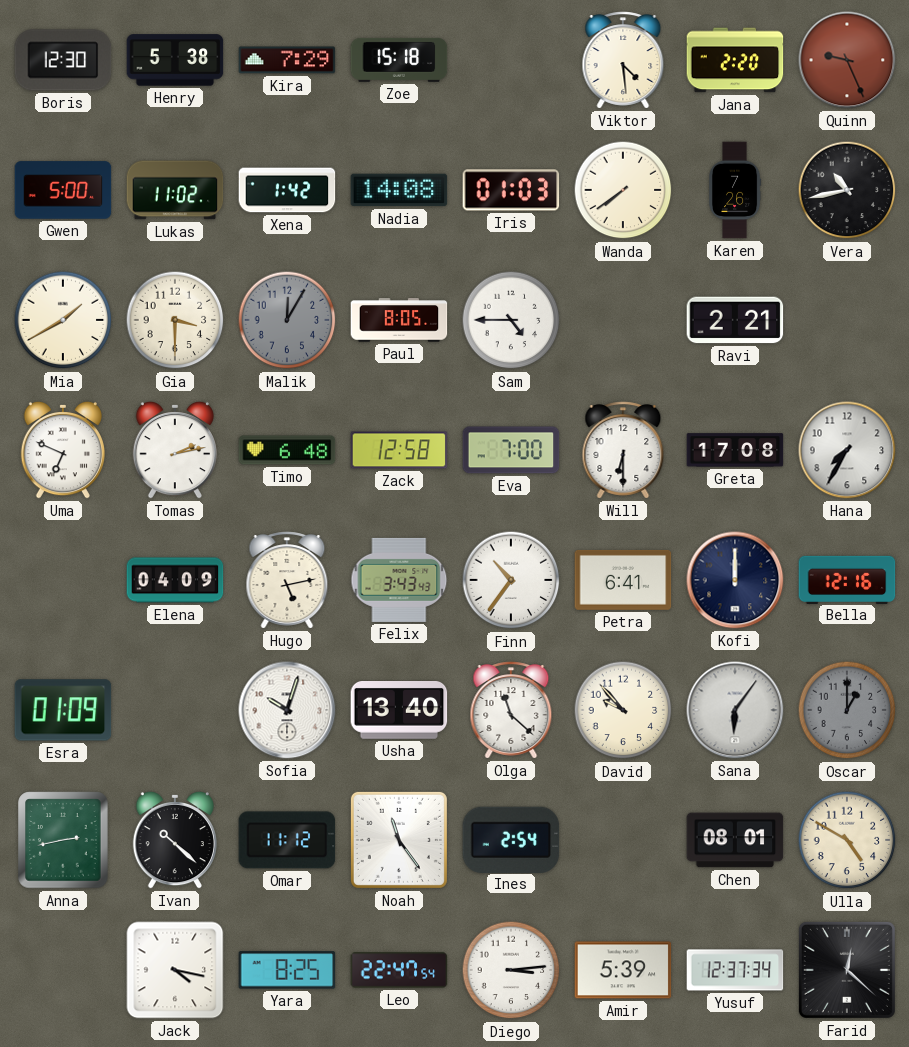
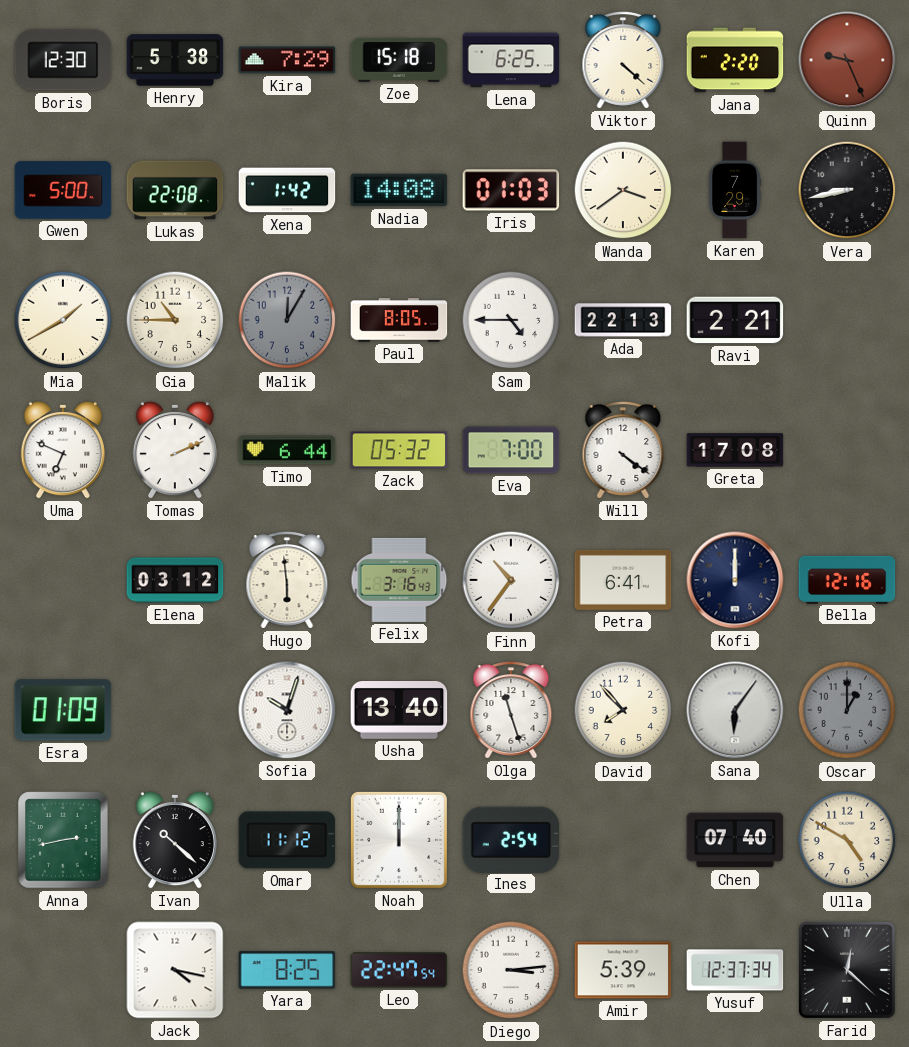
Lena: none -> 6:25
Viktor: 4:29 -> 4:22
Lukas: 11:02 -> 22:08
Wanda: 7:39 -> 3:39
Karen: 7:26 -> 7:29
Vera: 10:43 -> 8:43
Gia: 3:30 -> 10:45
Ada: none -> 22:13
Tomas: 2:13 -> 2:11
Timo: 6:48 -> 6:44
Zack: 12:58 -> 05:32
Will: 6:30 -> 4:21
Hana: 7:35 -> none
Elena: 04:09 -> 03:12
Hugo: 5:13 -> 5:59
Felix: 3:43 -> 3:16
Olga: 11:22 -> 11:27
David: 9:53 -> 7:53
Noah: 11:24 -> 12:00
Chen: 08:01 -> 07:40
